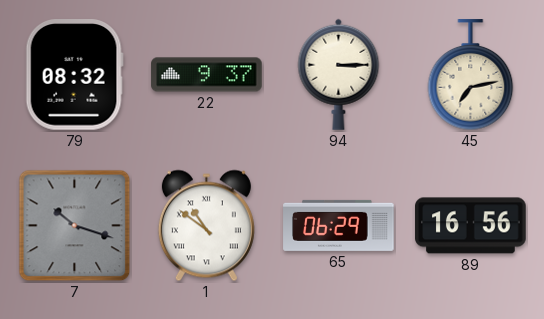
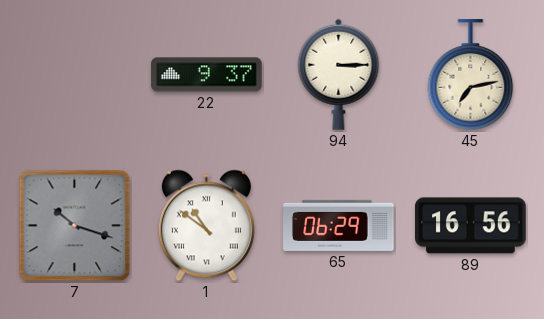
79: 08:32 -> none
